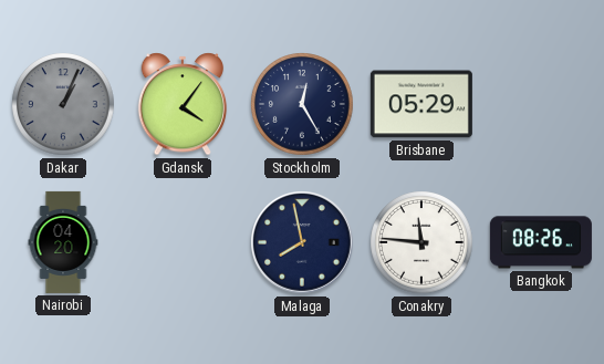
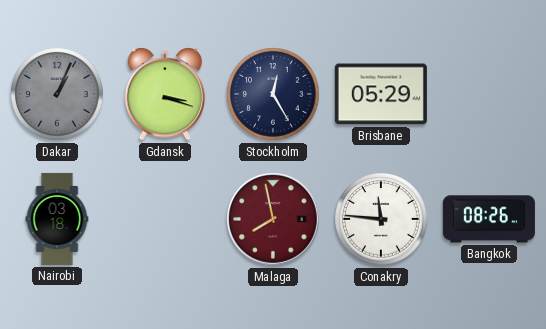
Gdansk: 4:06 -> 3:18
Nairobi: 04:20 -> 03:18
Malaga dial: navy -> burgundy
